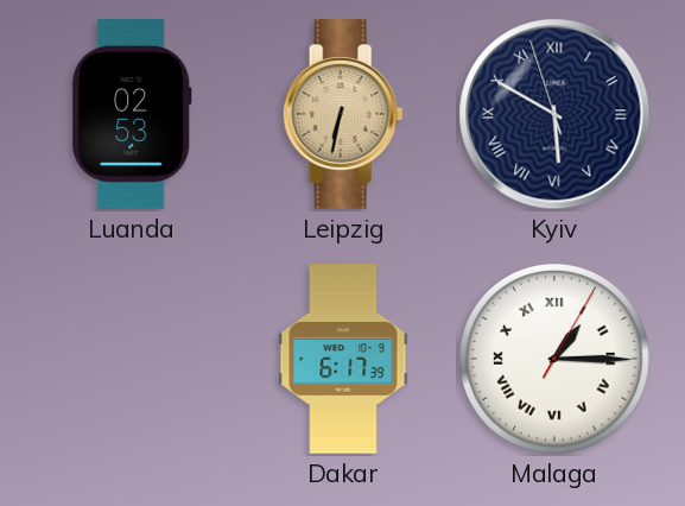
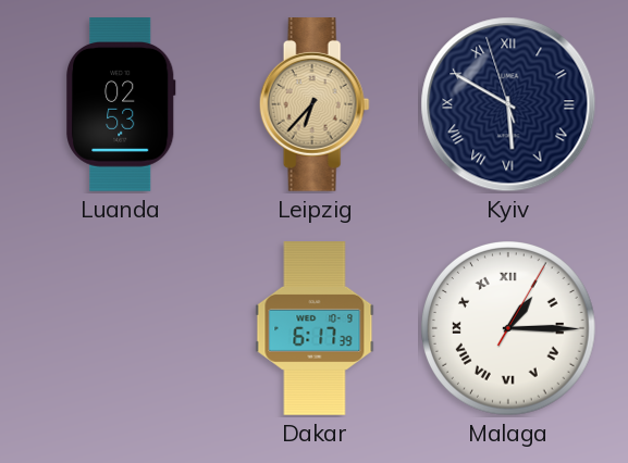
Leipzig: 6:32 -> 6:37
